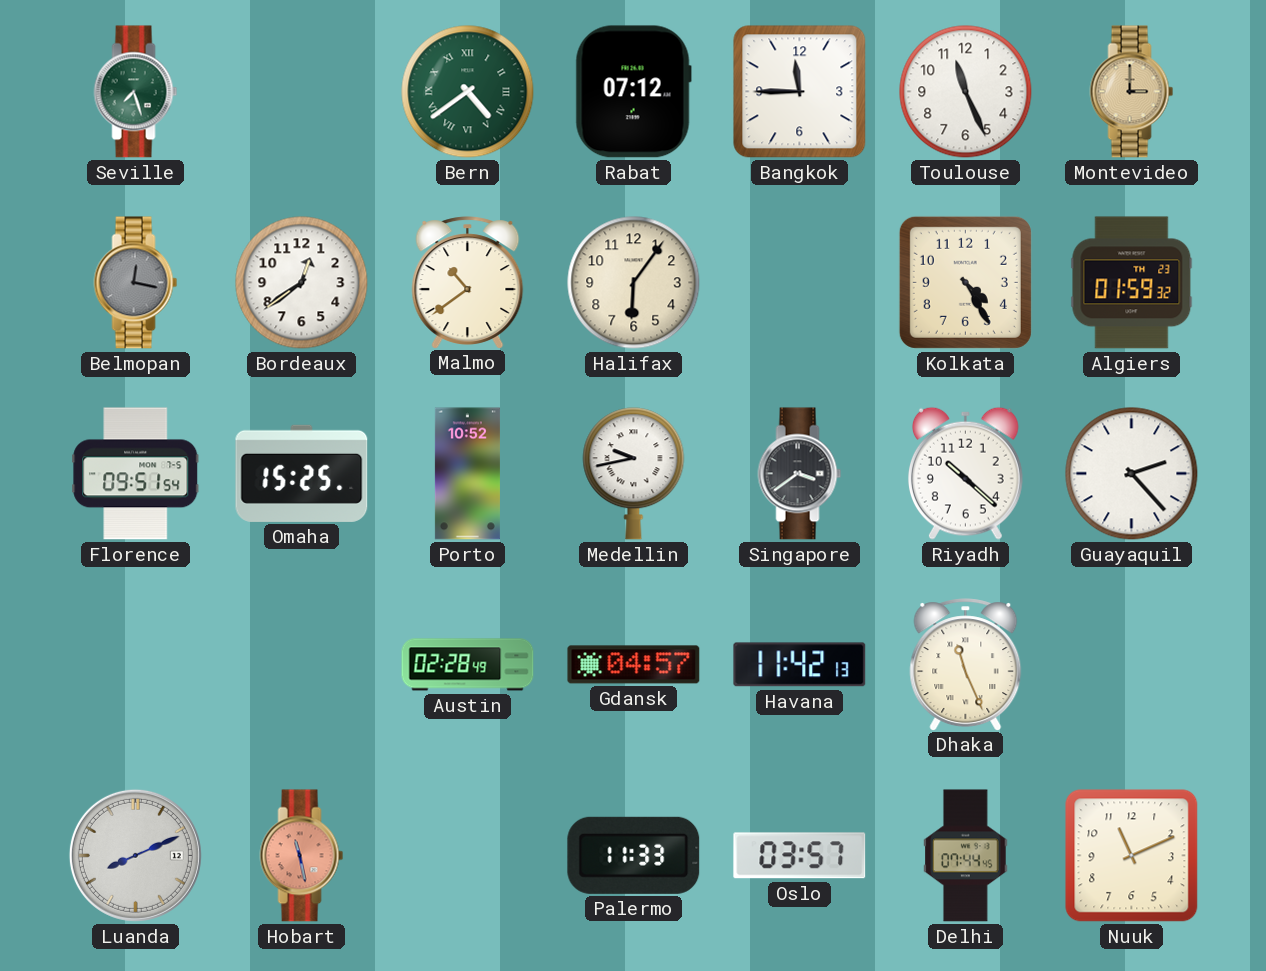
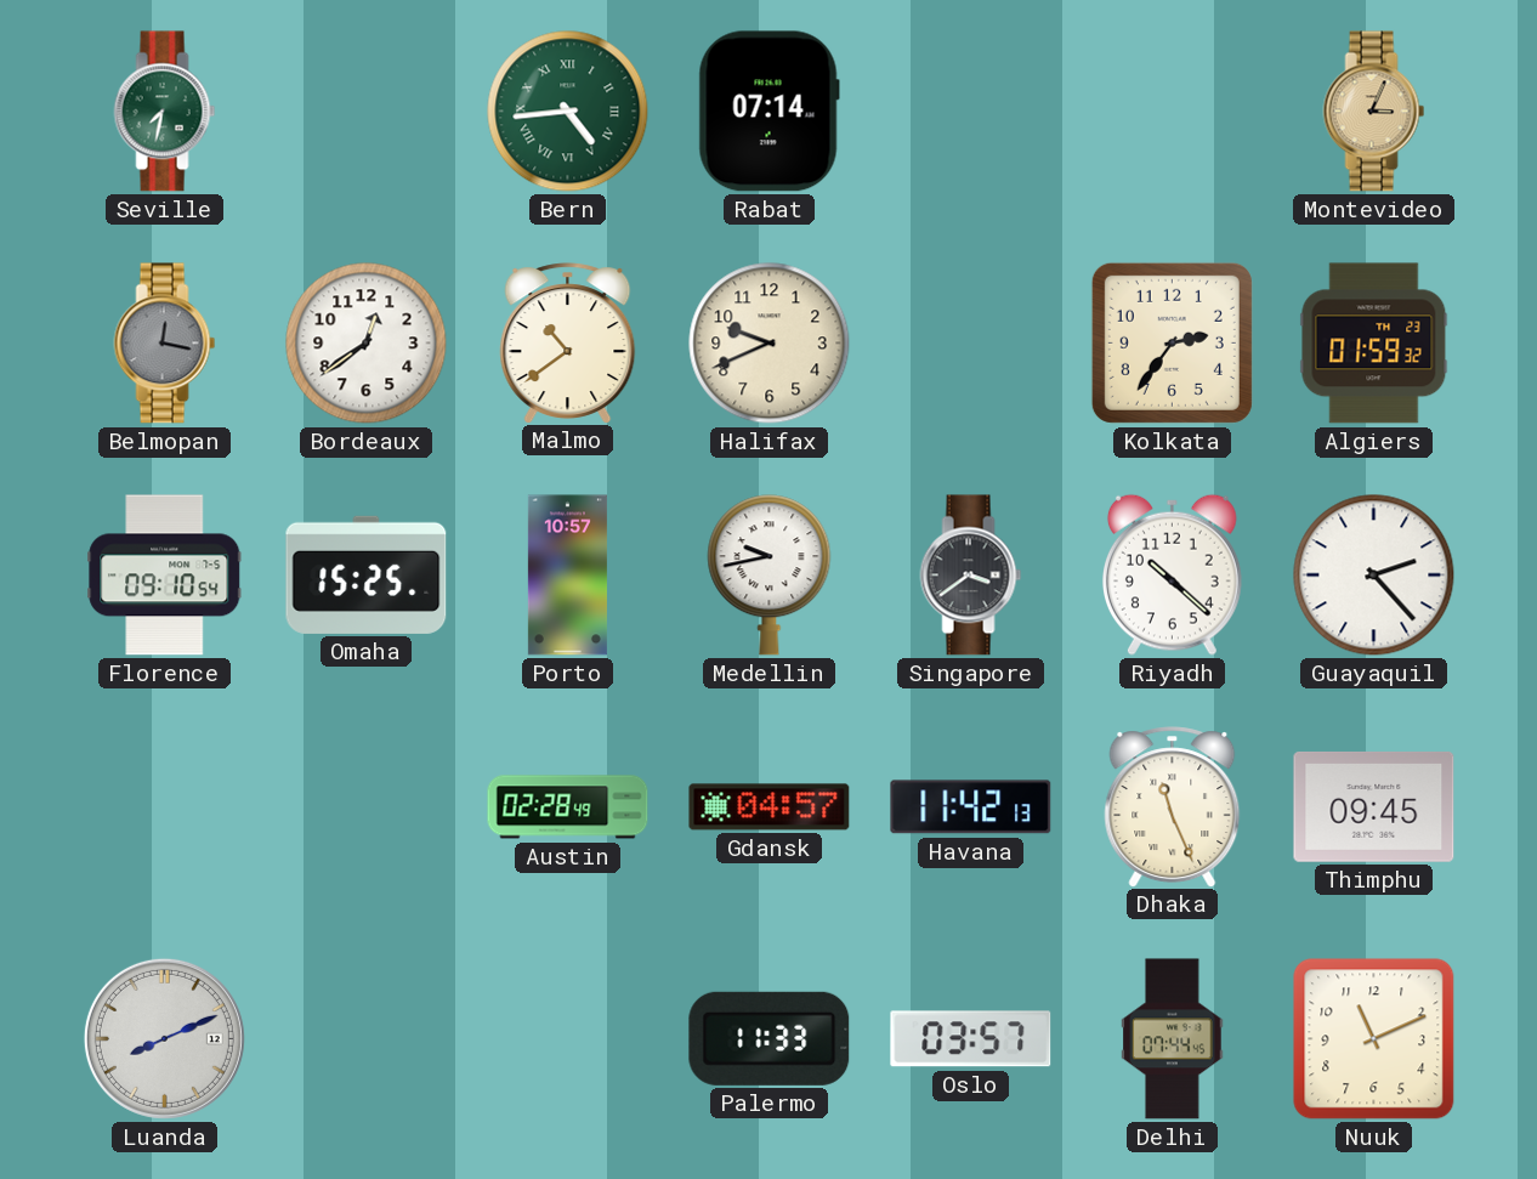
Seville: 7:27 -> 7:32
Bern: 4:39 -> 4:44
Rabat: 07:12 -> 07:14
Bangkok: 11:45 -> none
Toulouse: 11:26 -> none
Montevideo: 3:00 -> 3:04
Halifax: 6:06 -> 9:41
Kolkata: 4:25 -> 2:36
Florence: 09:51 -> 09:10
Porto: 10:52 -> 10:57
Thimphu: none -> 09:45
Hobart: 11:28 -> none
